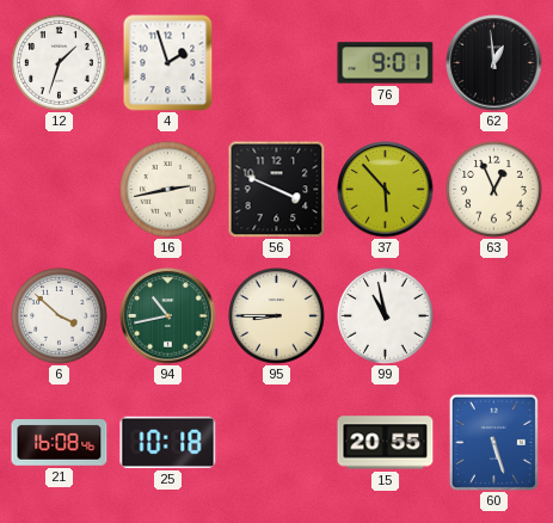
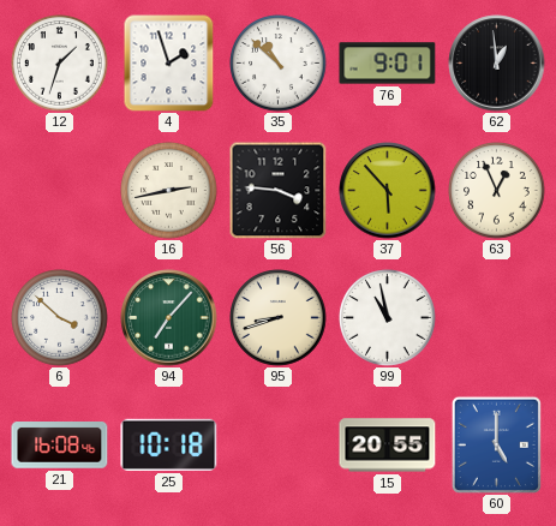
35: none -> 10:52
56: 3:49 -> 3:46
94: 10:43 -> 7:07
95: 8:45 -> 8:42
60: 5:27 -> 5:00
